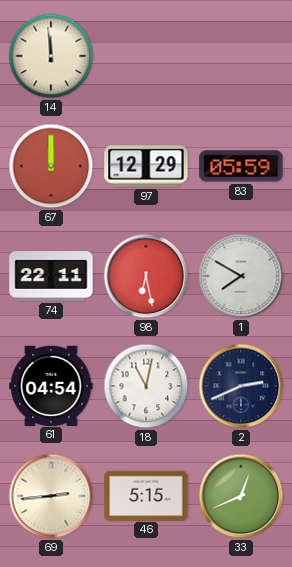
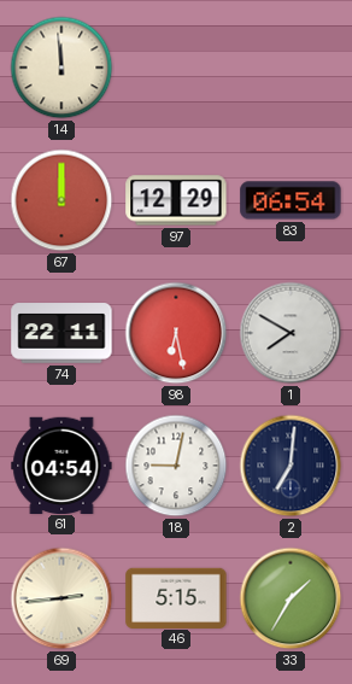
83: 05:59 -> 06:54
18: 11:02 -> 9:02
2: 2:41 -> 7:01
33: 12:41 -> 1:35
